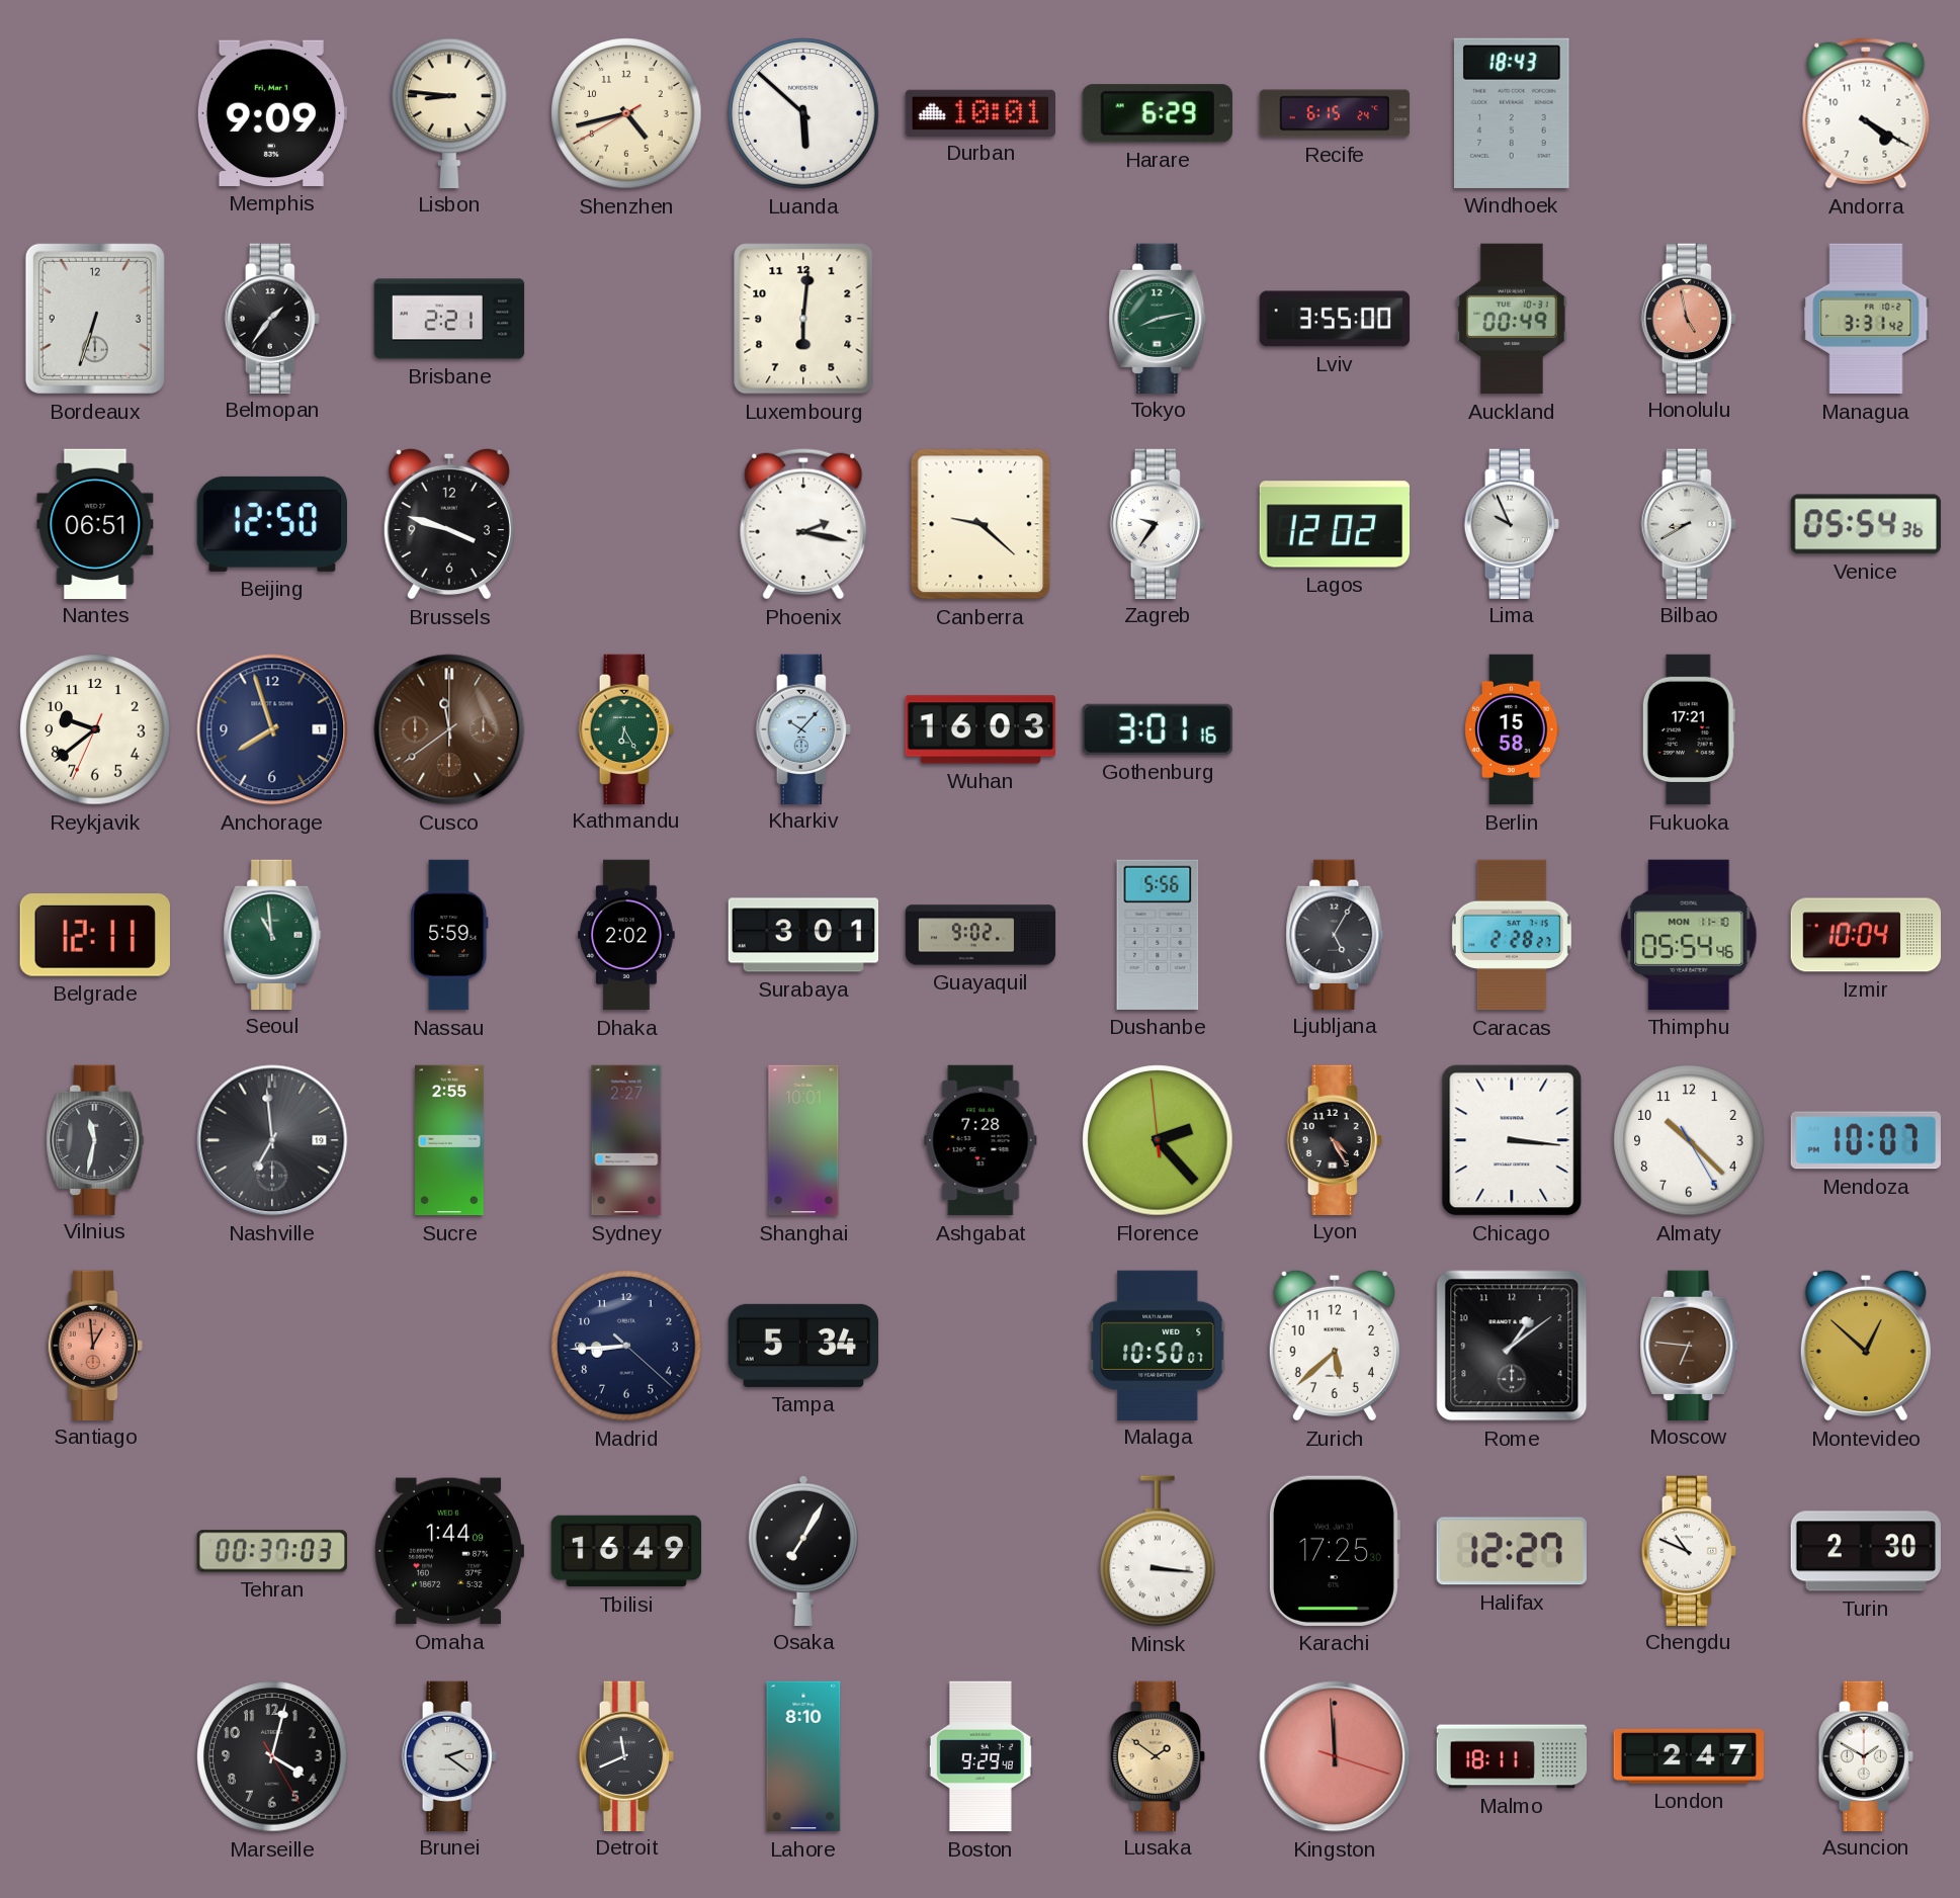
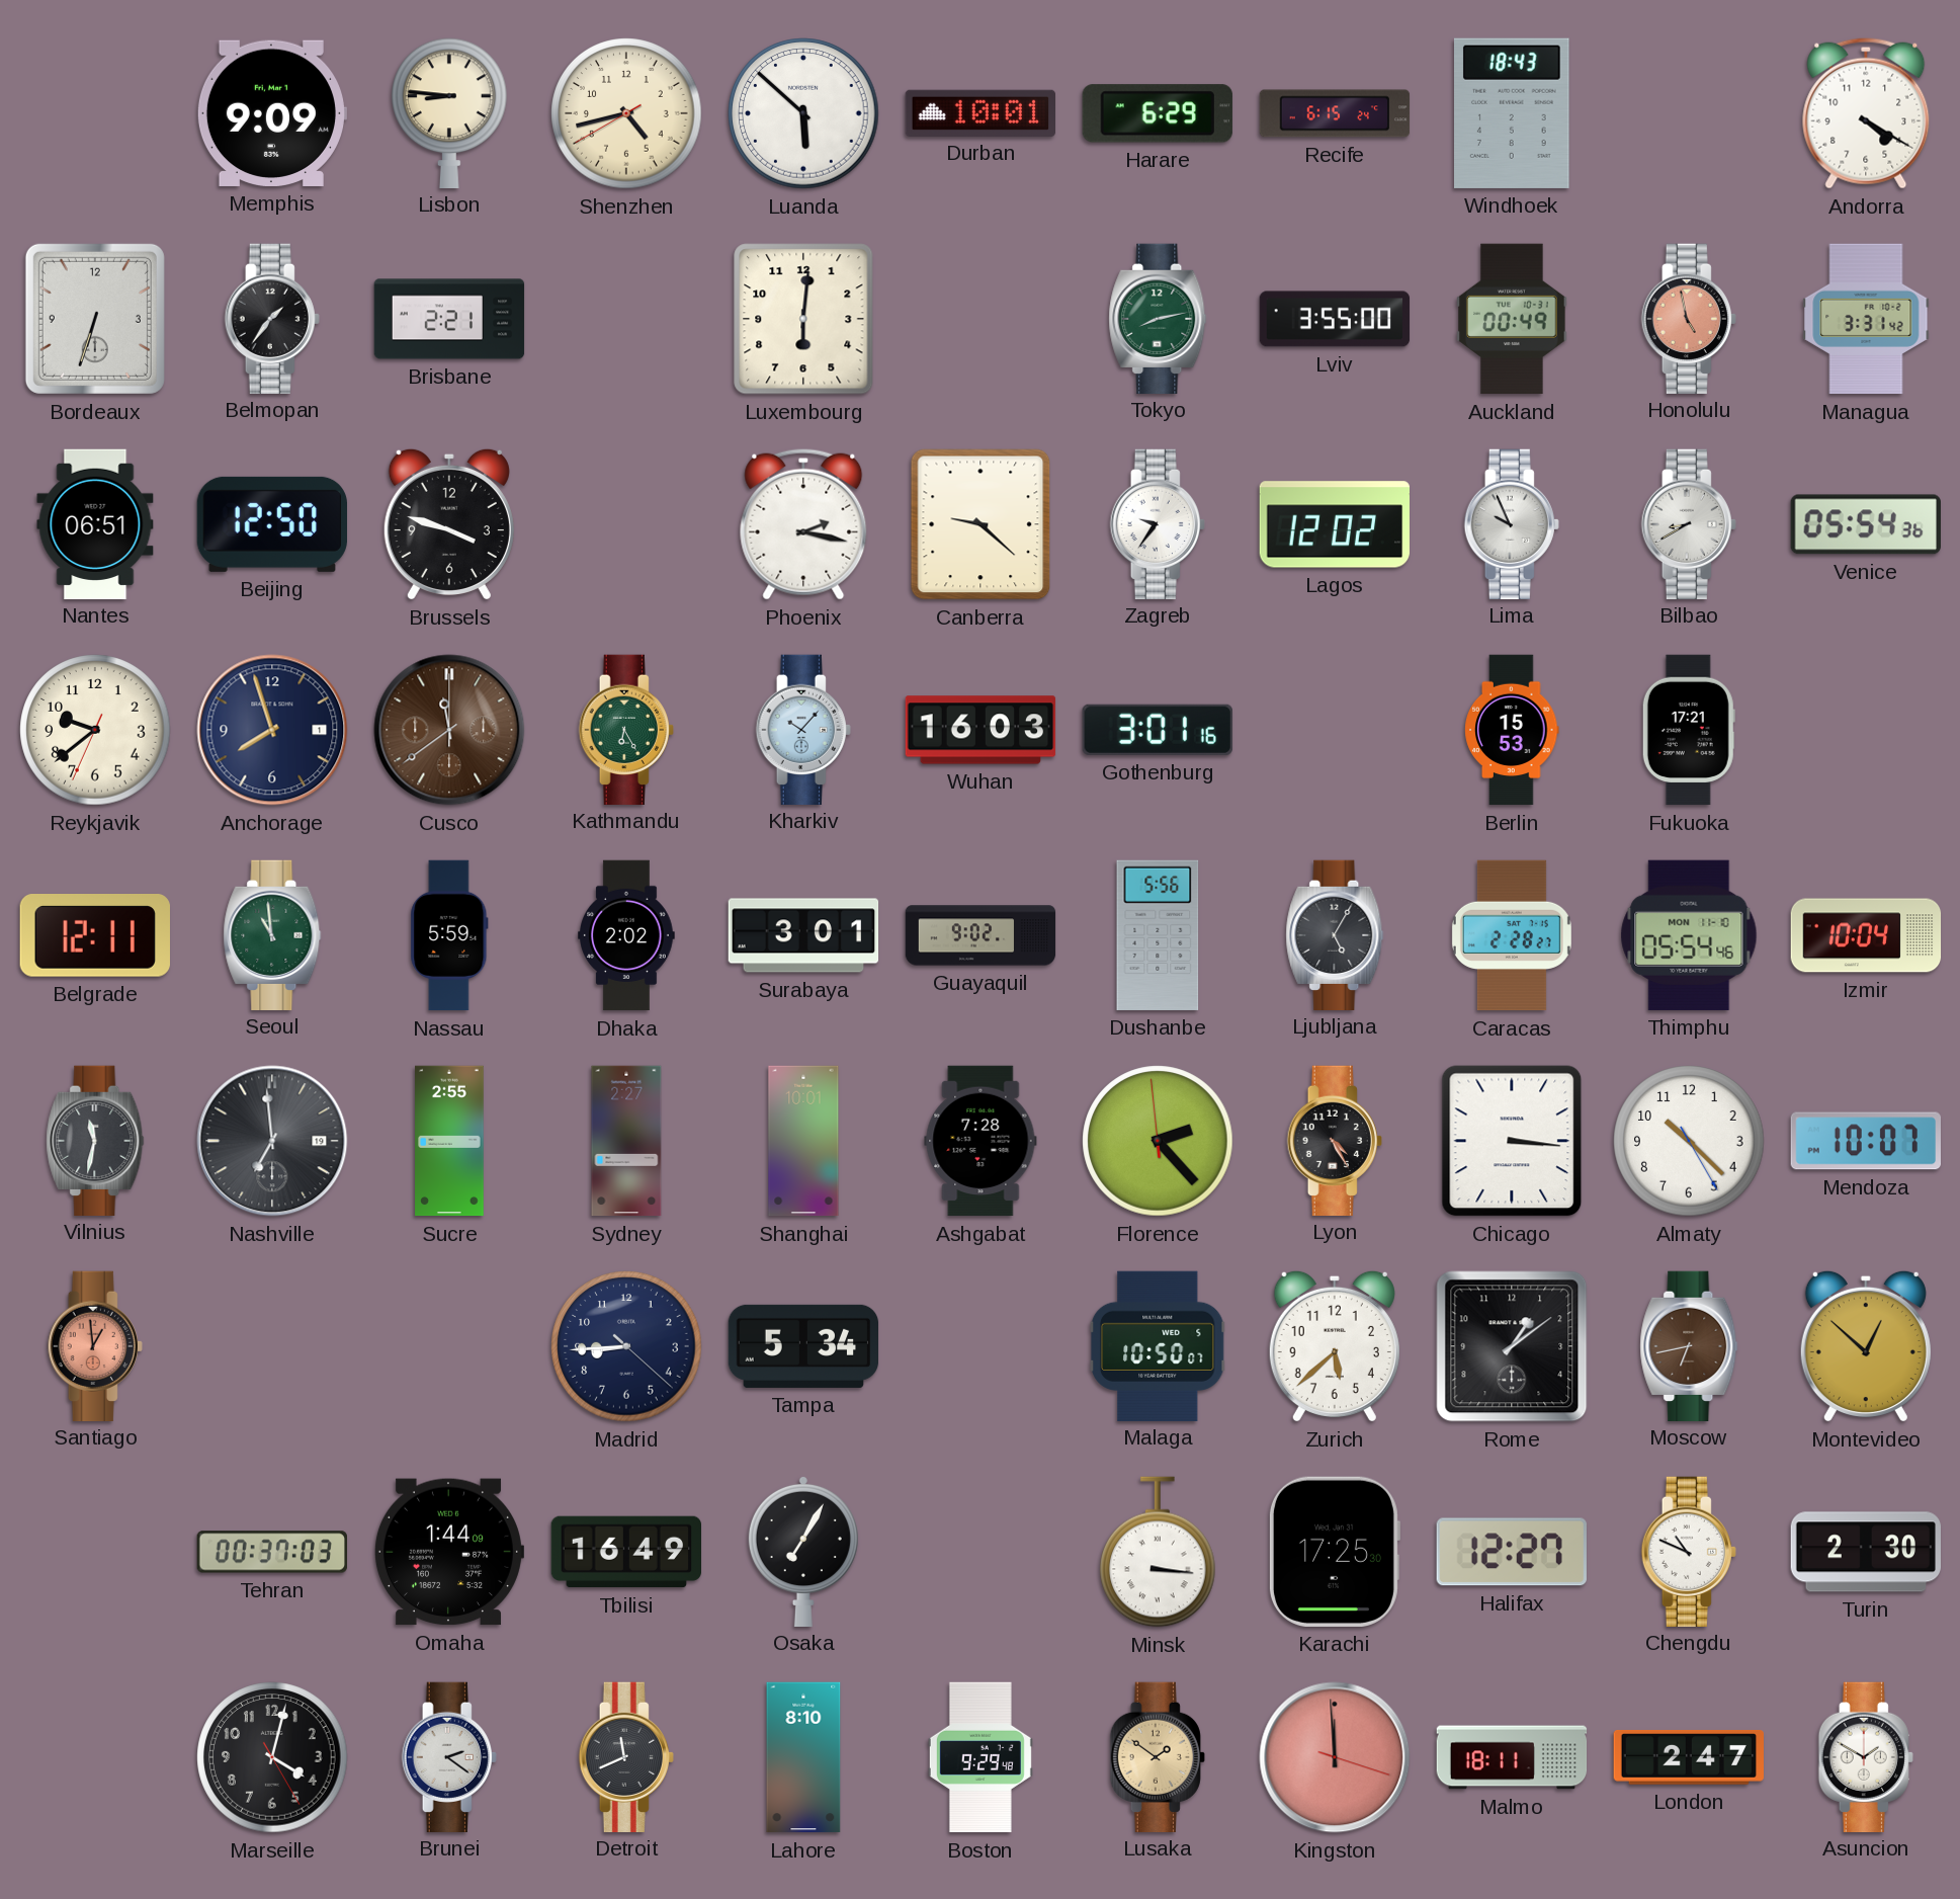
Berlin: 15:58 -> 15:53
Moscow: 6:46 -> 6:43
